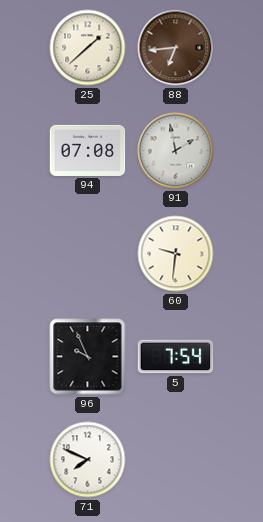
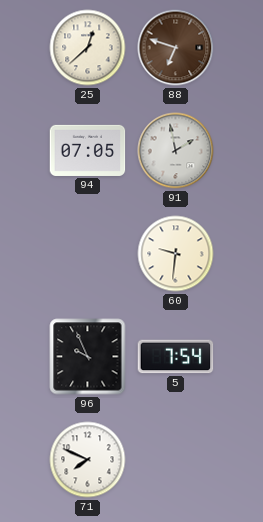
25: 1:38 -> 12:38
88: 6:44 -> 6:48
94: 07:08 -> 07:05
